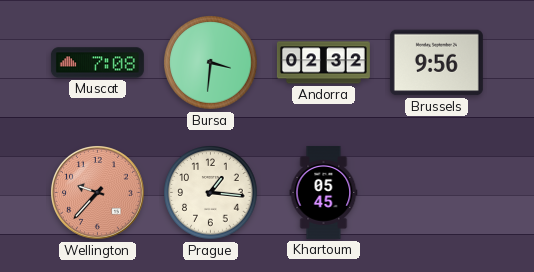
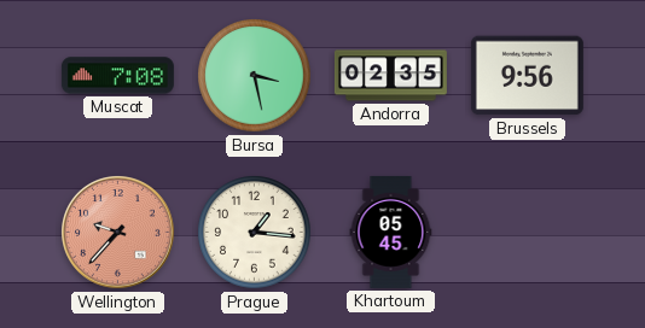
Bursa: 3:31 -> 3:28
Andorra: 02:32 -> 02:35
